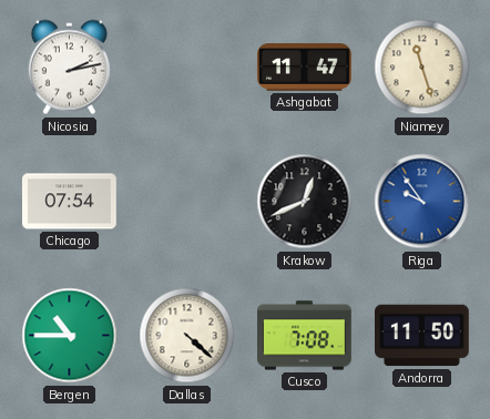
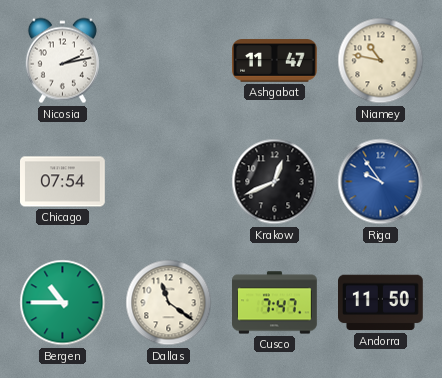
Niamey: 11:27 -> 10:47
Dallas: 4:22 -> 11:21
Cusco: 7:08 -> 7:47
